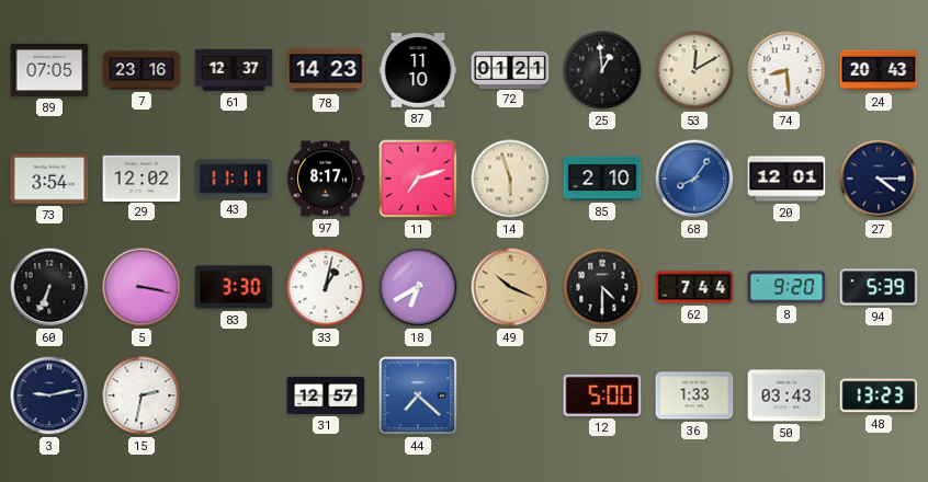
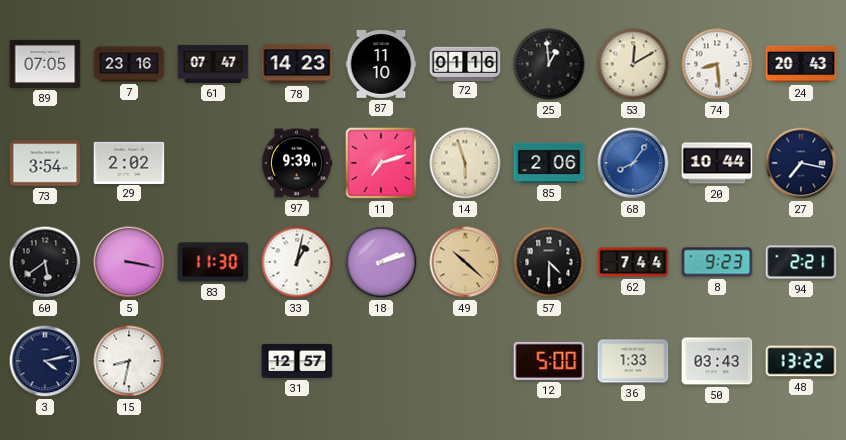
61: 12:37 -> 07:47
72: 01:21 -> 01:16
29: 12:02 -> 2:02
43: 11:11 -> none
97: 8:17 -> 9:39
85: 2:10 -> 2:06
20: 12:01 -> 10:44
27: 4:15 -> 7:17
60: 6:34 -> 5:39
83: 3:30 -> 11:30
18: 6:40 -> 2:12
49: 10:19 -> 10:22
8: 9:20 -> 9:23
94: 5:39 -> 2:21
3: 9:13 -> 4:13
15: 2:32 -> 8:32
44: 7:22 -> none
48: 13:23 -> 13:22
